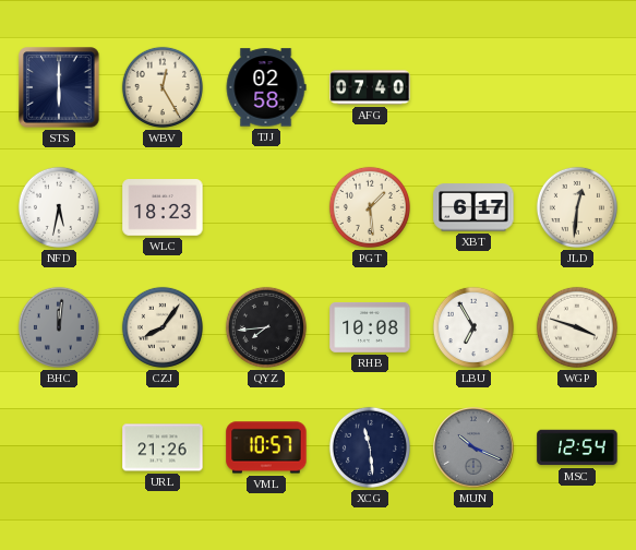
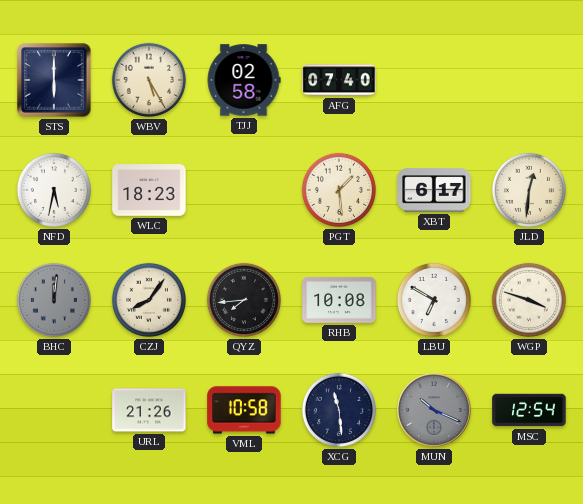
WBV: 12:25 -> 5:25
LBU: 6:55 -> 6:50
VML: 10:57 -> 10:58
